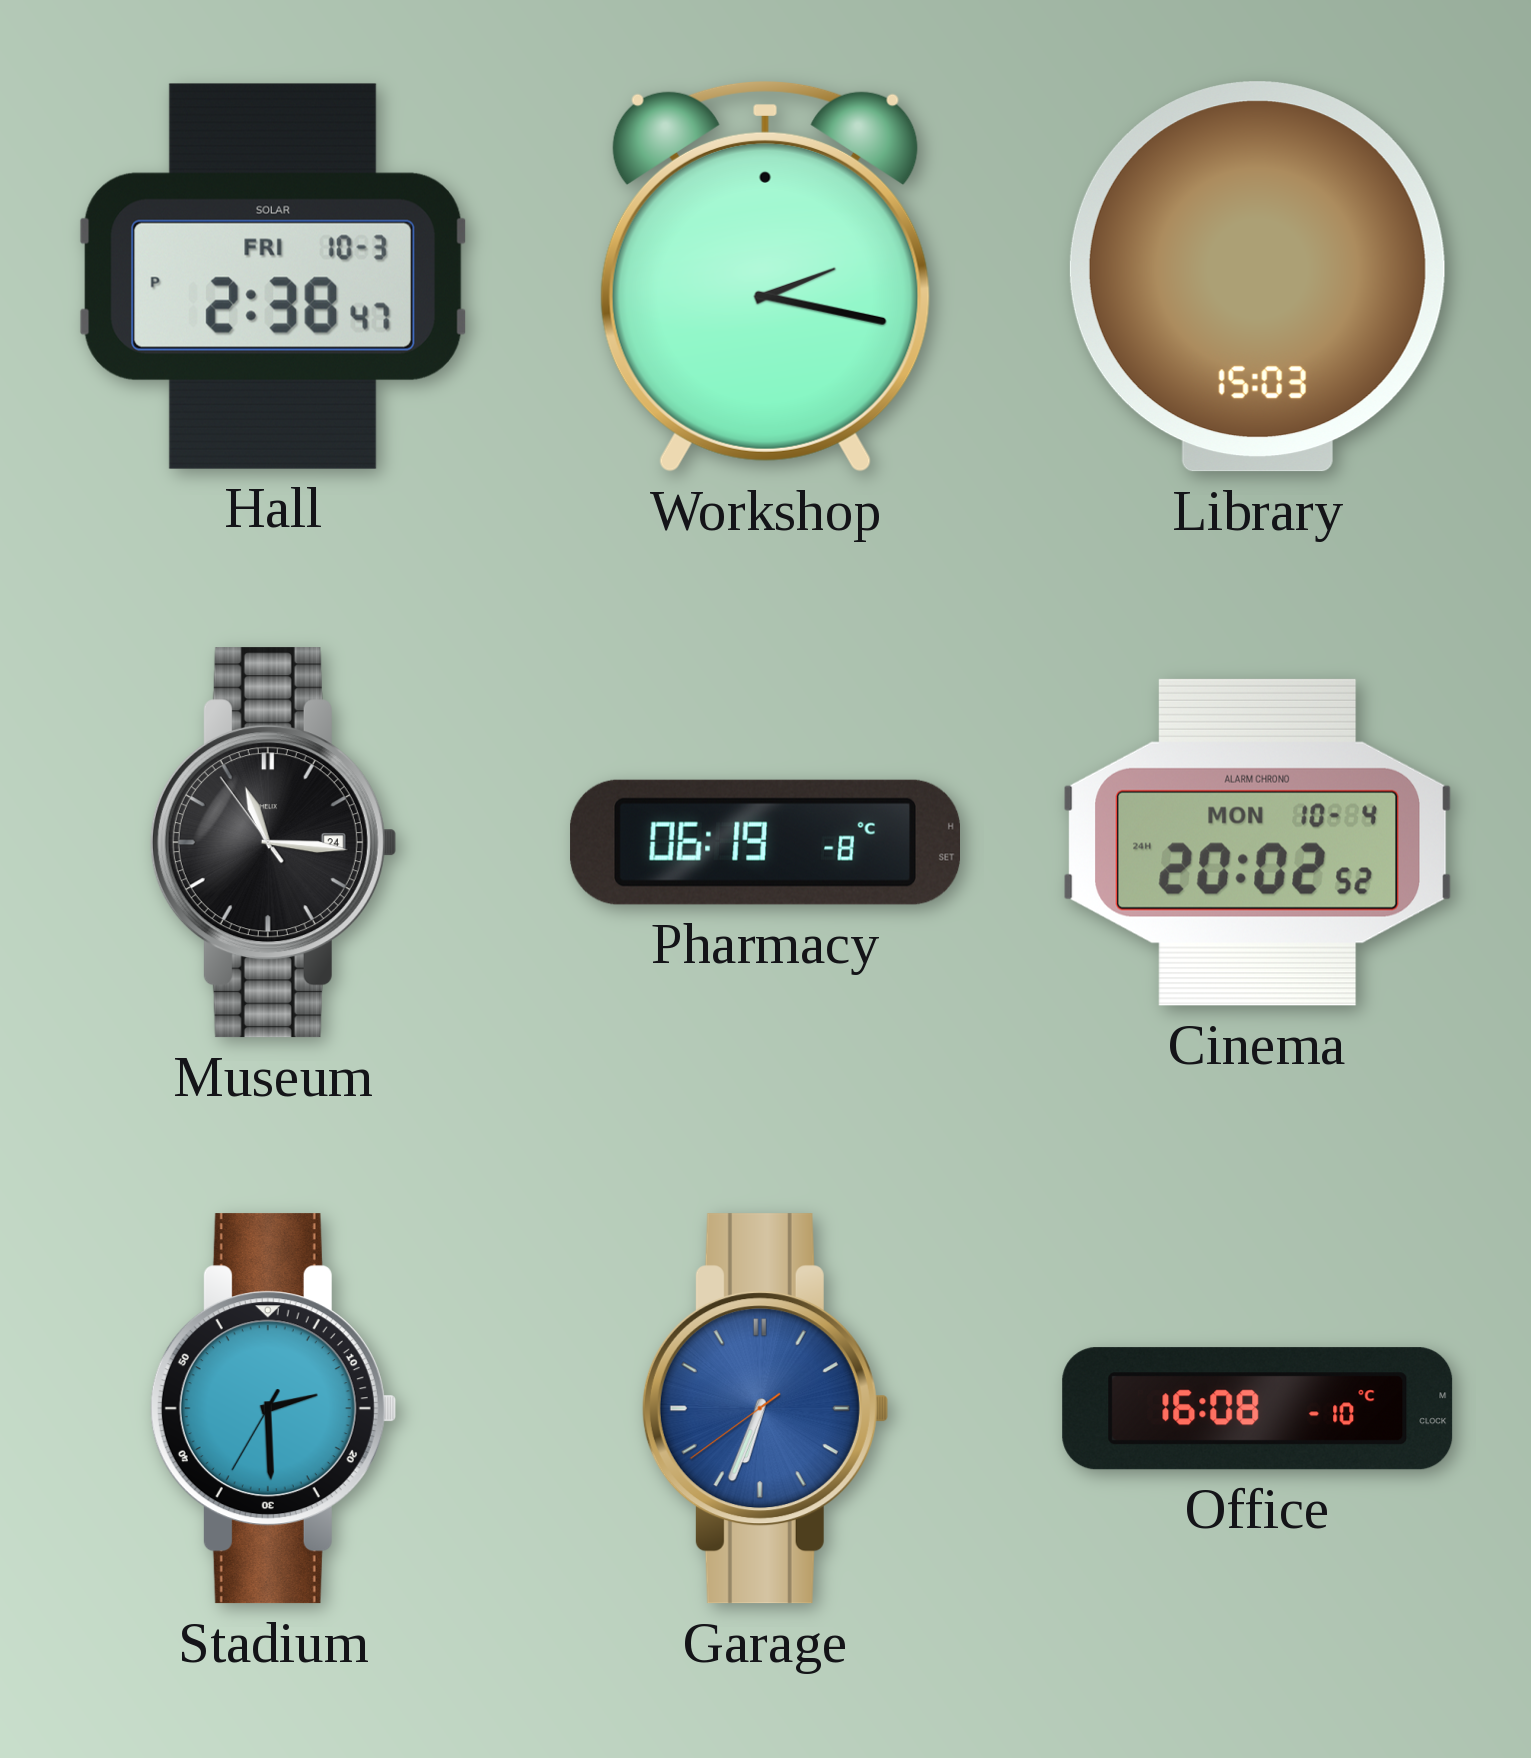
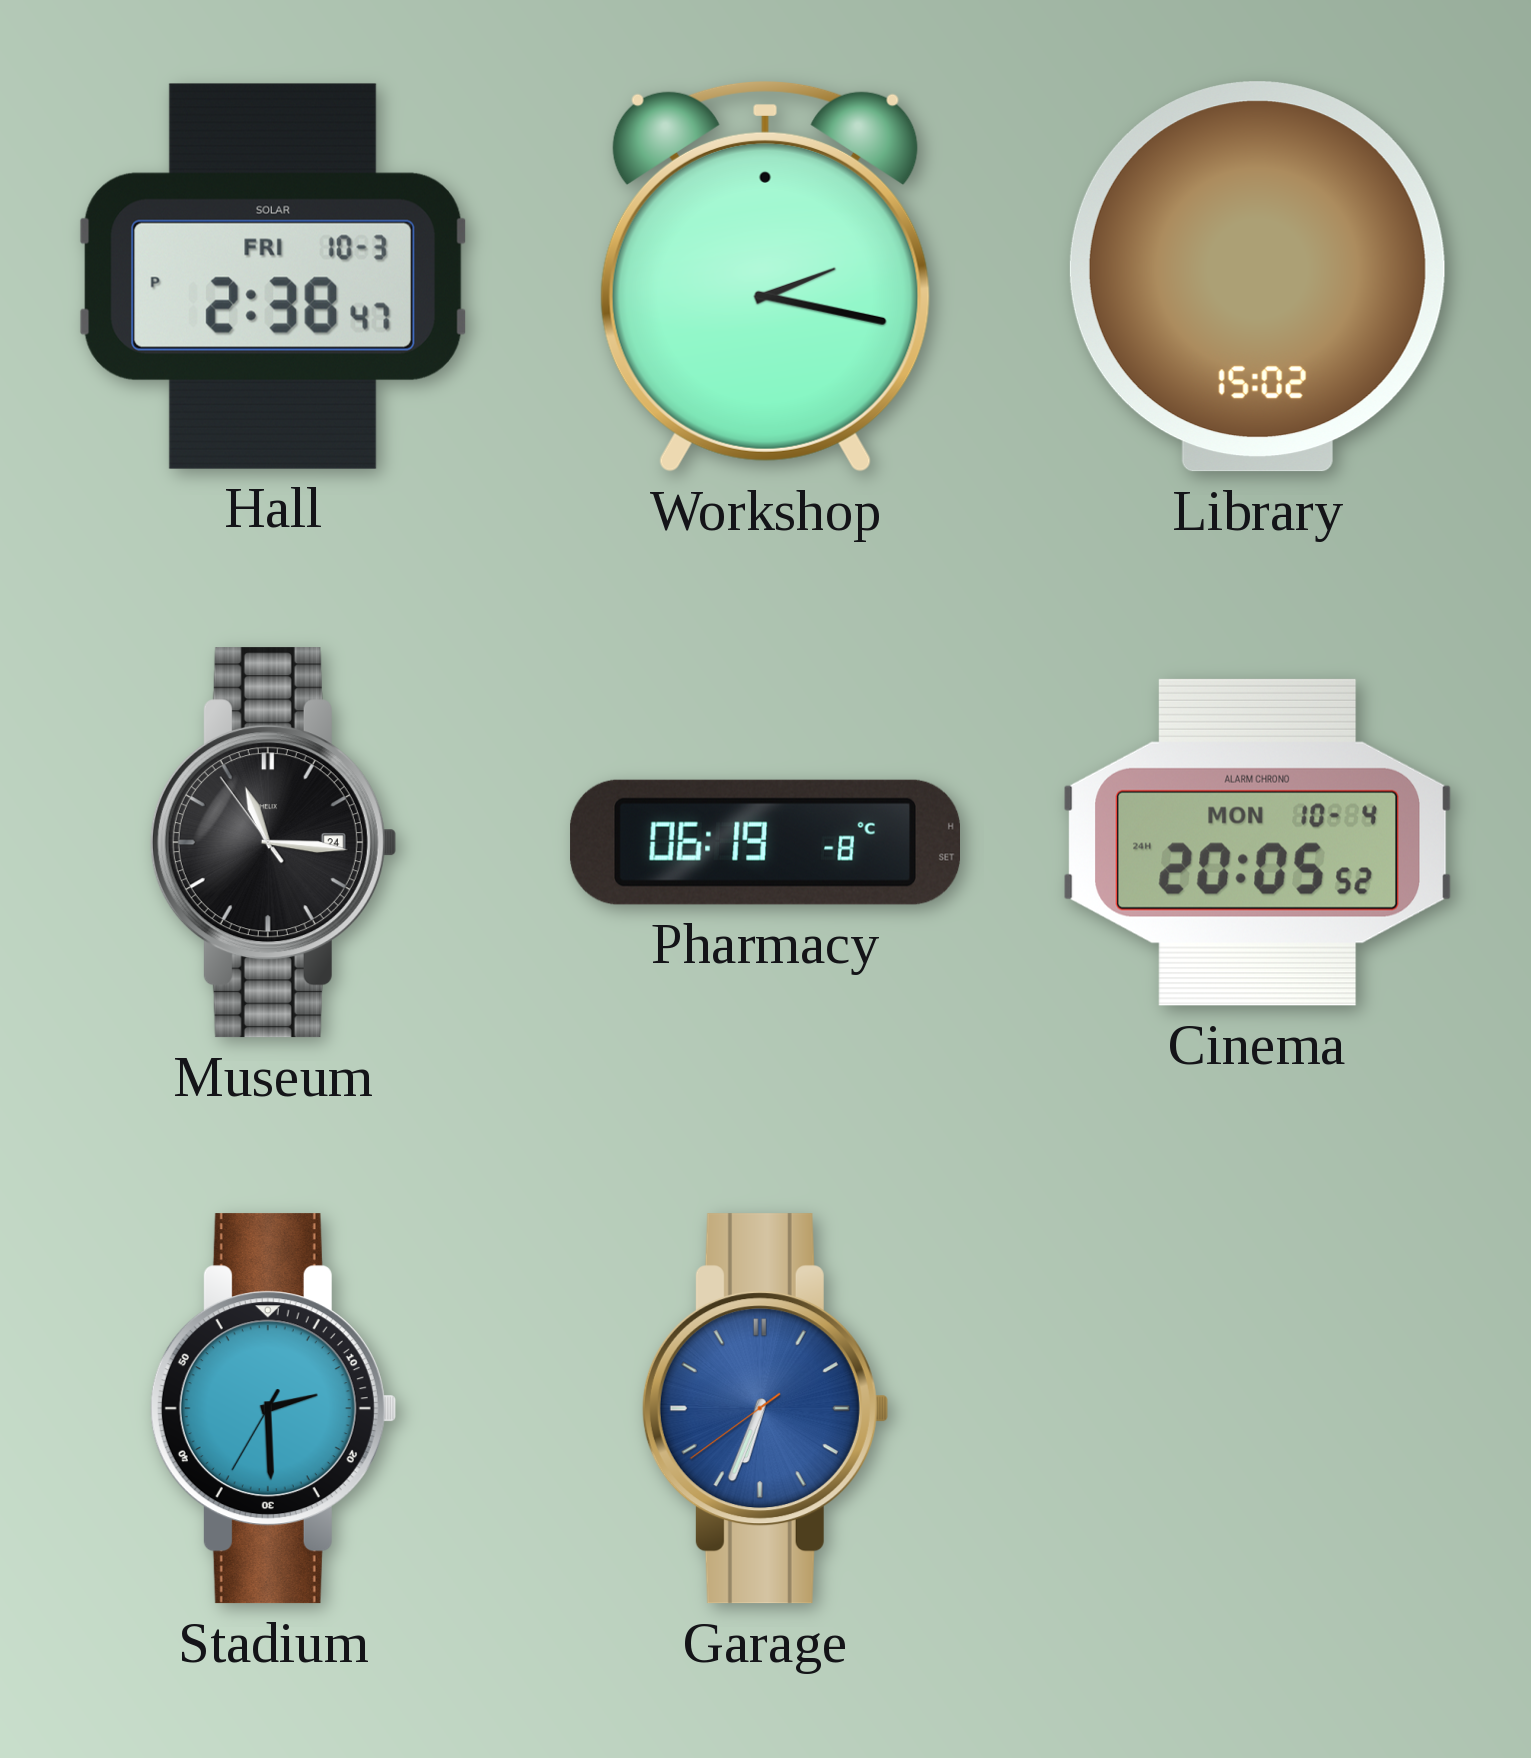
Library: 15:03 -> 15:02
Cinema: 20:02 -> 20:05
Office: 16:08 -> none
